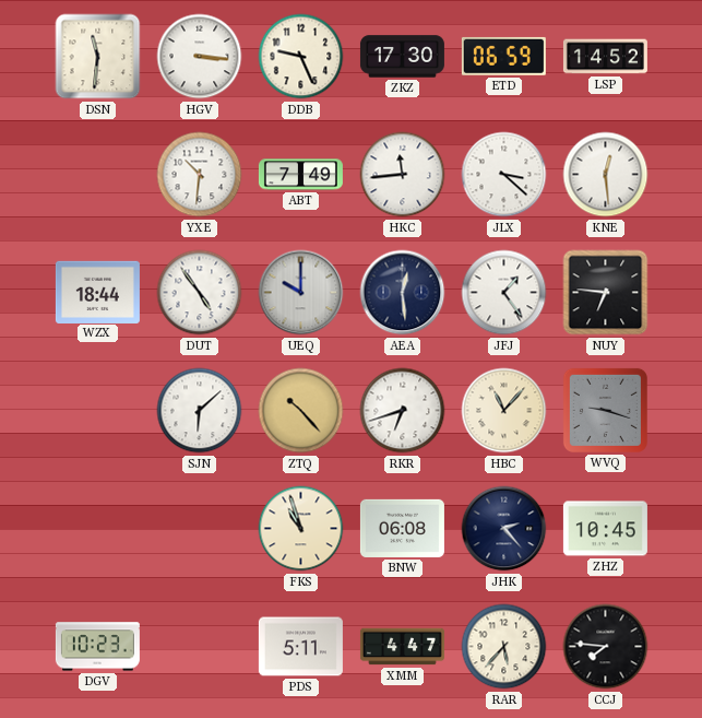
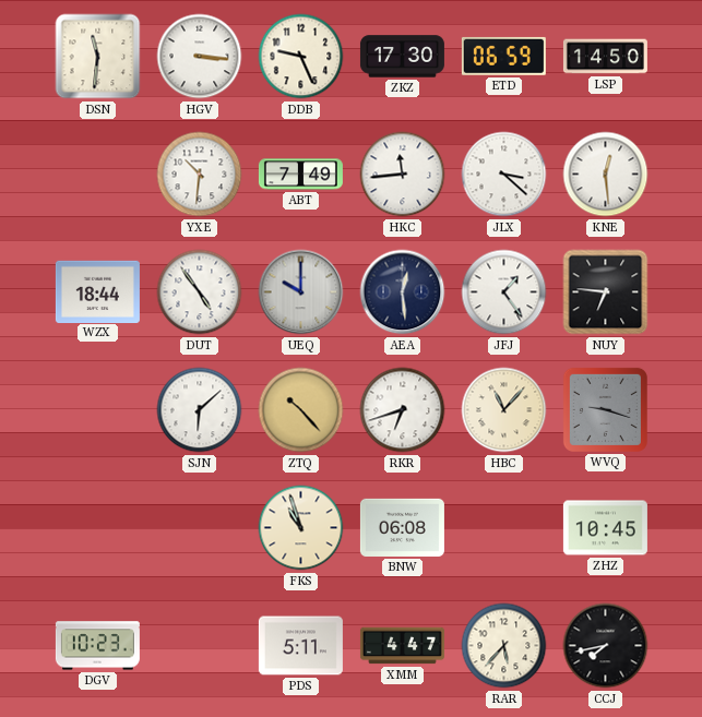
LSP: 14:52 -> 14:50
JHK: 2:23 -> none
CCJ: 7:46 -> 7:43
